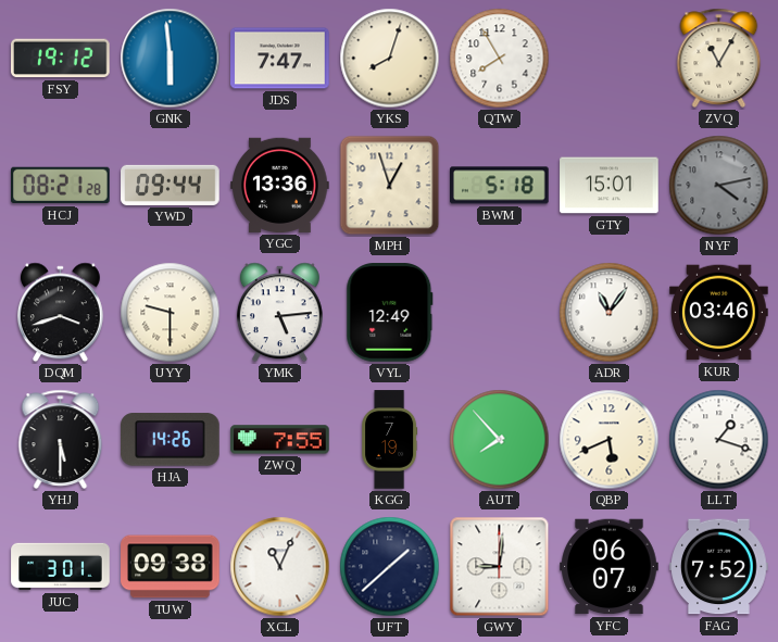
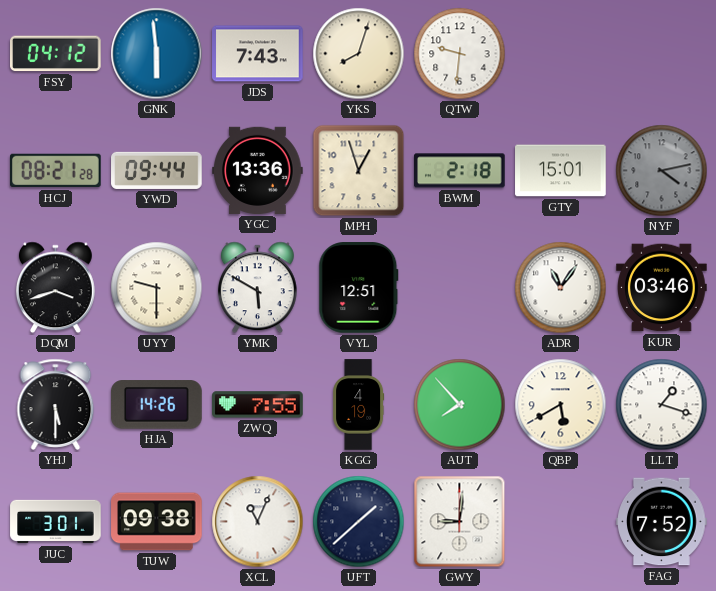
FSY: 19:12 -> 04:12
JDS: 7:47 -> 7:43
QTW: 7:55 -> 9:31
ZVQ: 11:05 -> none
BWM: 5:18 -> 2:18
YMK: 5:14 -> 5:50
VYL: 12:49 -> 12:51
KGG: 7:19 -> 4:19
QBP: 5:41 -> 5:40
YFC: 06:07 -> none
